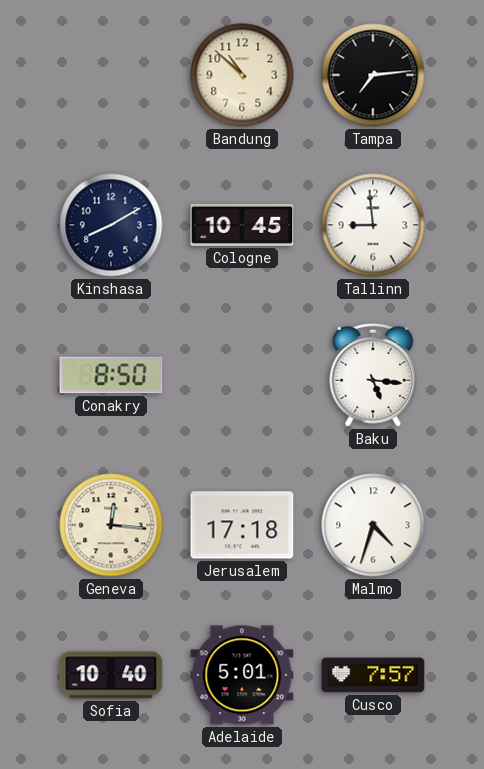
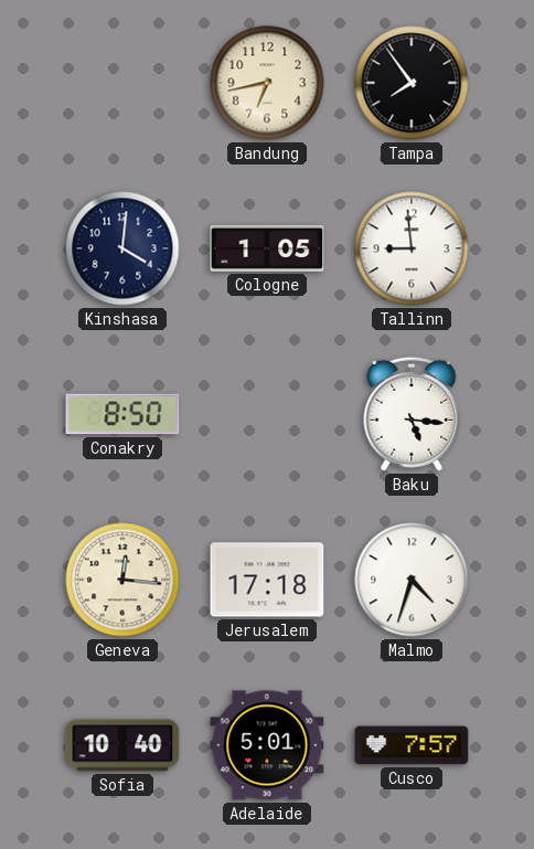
Bandung: 10:52 -> 6:43
Tampa: 7:14 -> 7:54
Kinshasa: 8:10 -> 4:01
Cologne: 10:45 -> 1:05
